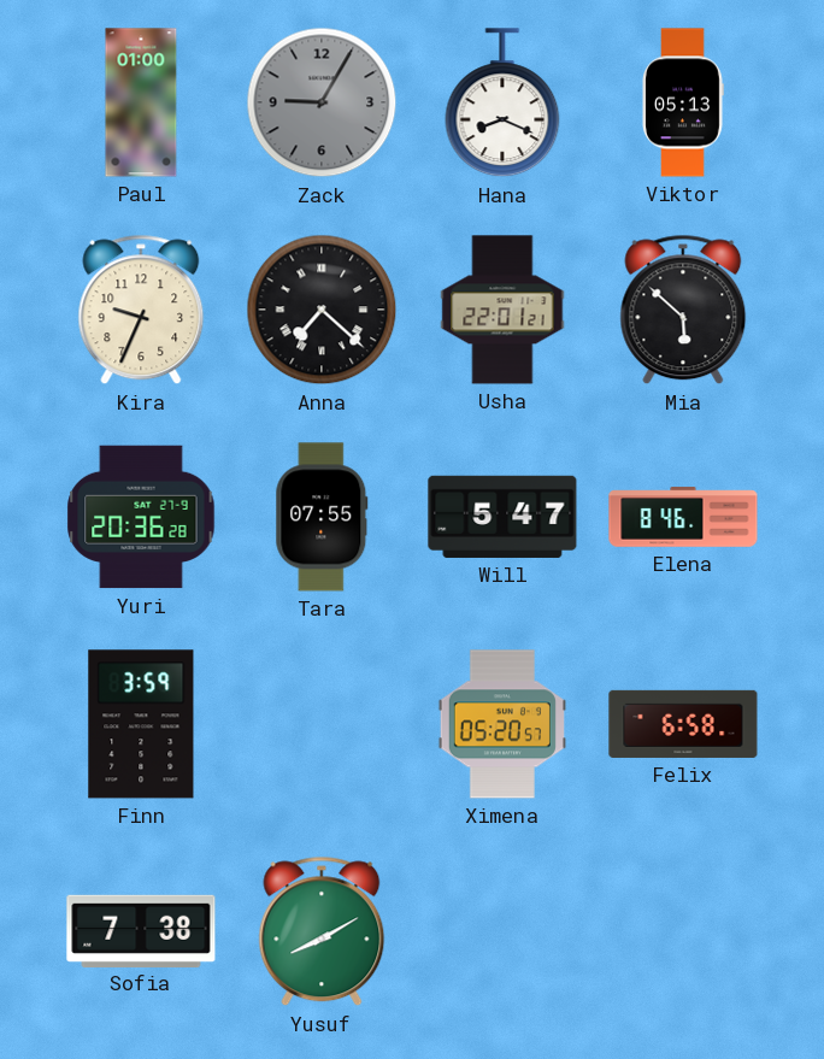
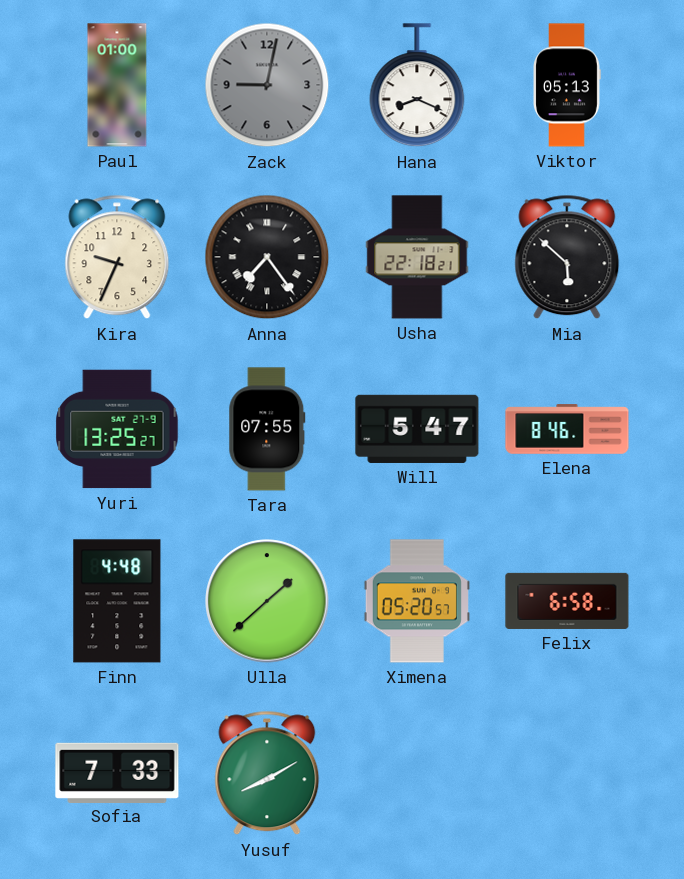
Zack: 9:05 -> 9:02
Anna: 7:22 -> 7:24
Usha: 22:01 -> 22:18
Yuri: 20:36 -> 13:25
Finn: 3:59 -> 4:48
Ulla: none -> 1:38
Sofia: 7:38 -> 7:33
